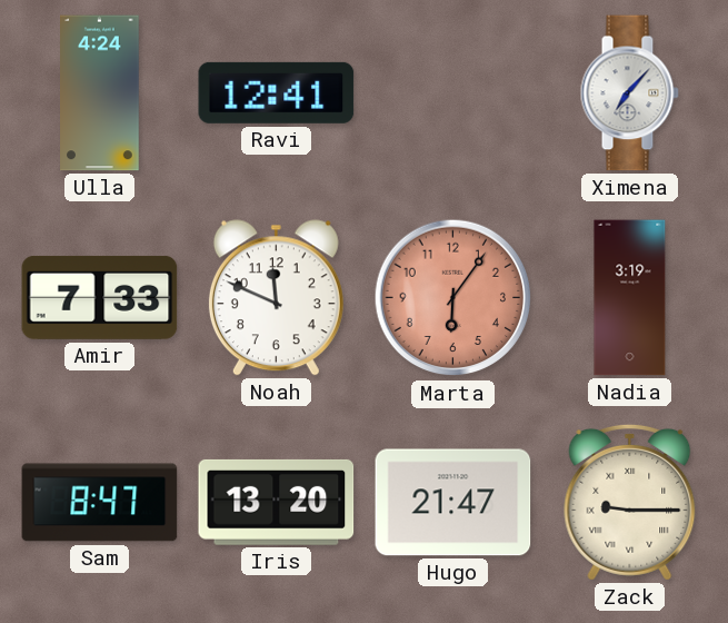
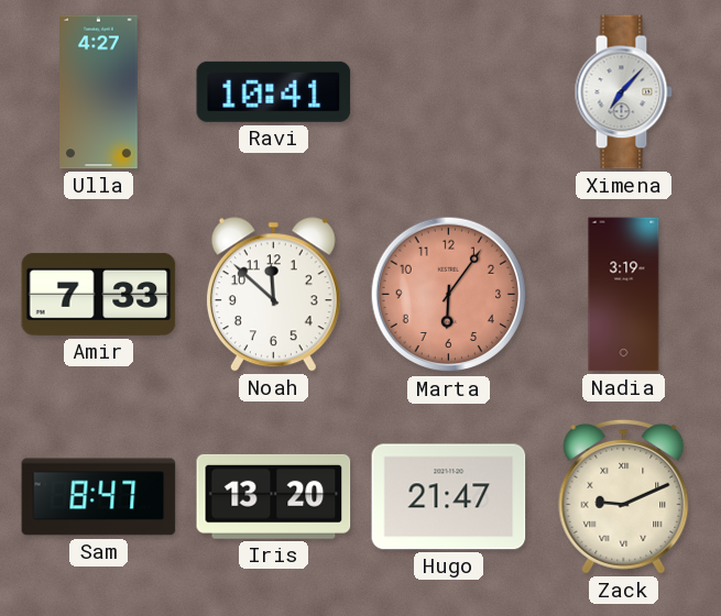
Ulla: 4:24 -> 4:27
Ravi: 12:41 -> 10:41
Noah: 11:49 -> 11:52
Zack: 9:15 -> 9:11
